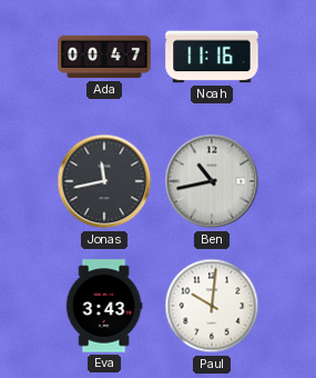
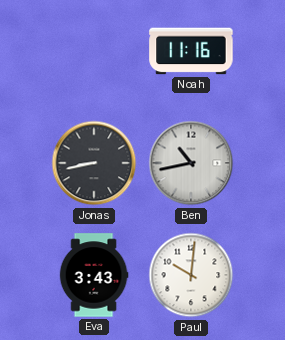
Ada: 00:47 -> none
Jonas: 11:43 -> 8:43
